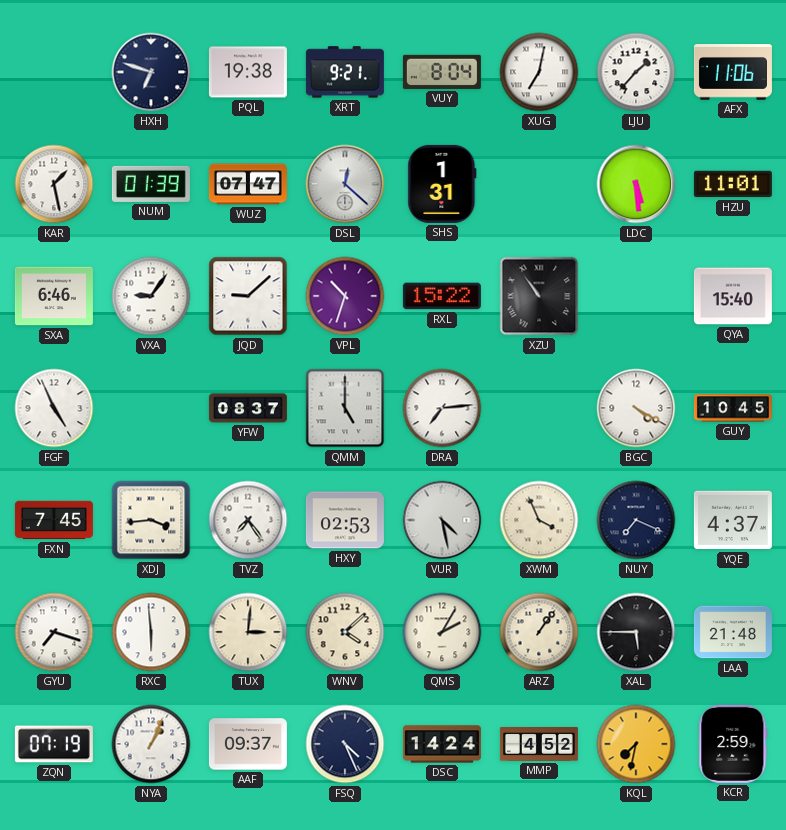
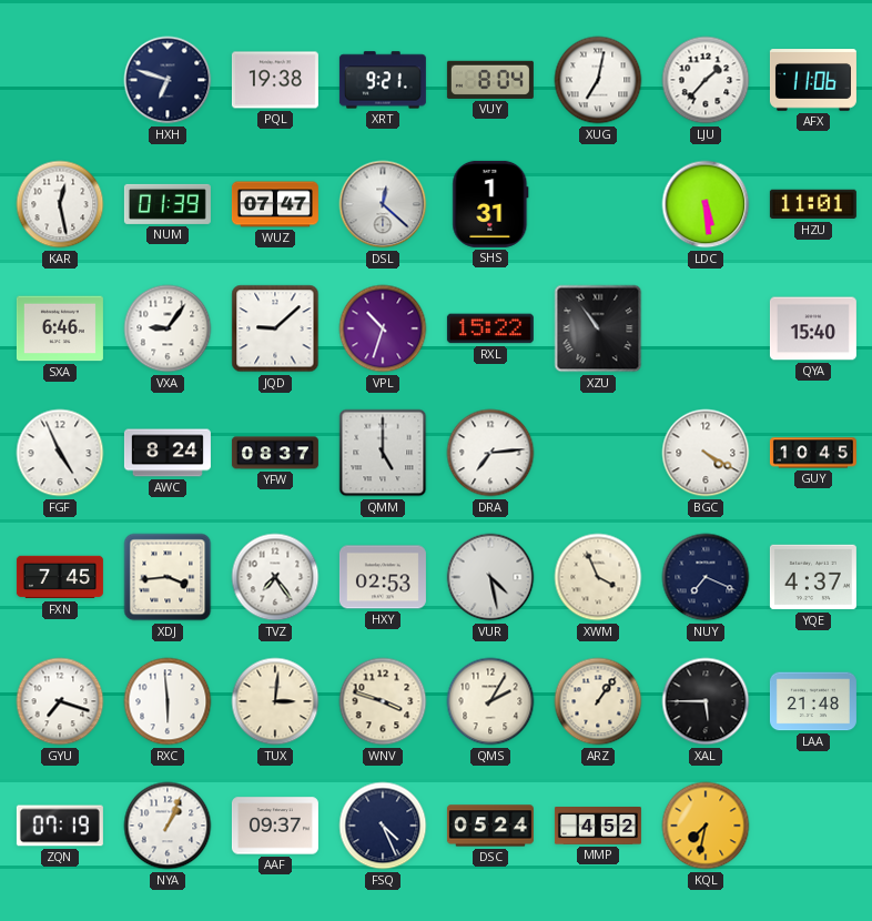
KAR: 1:28 -> 12:28
AWC: none -> 8:24
WNV: 4:08 -> 3:48
DSC: 14:24 -> 05:24
KCR: 2:59 -> none
